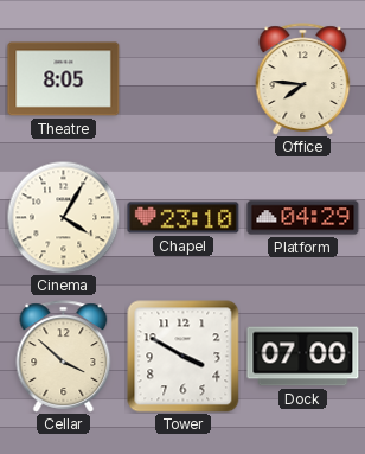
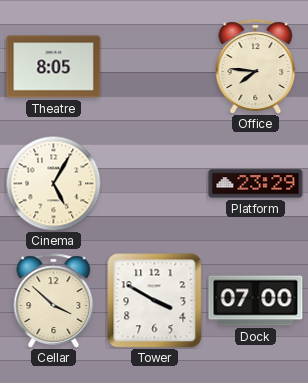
Cinema: 4:05 -> 5:05
Chapel: 23:10 -> none
Platform: 04:29 -> 23:29
